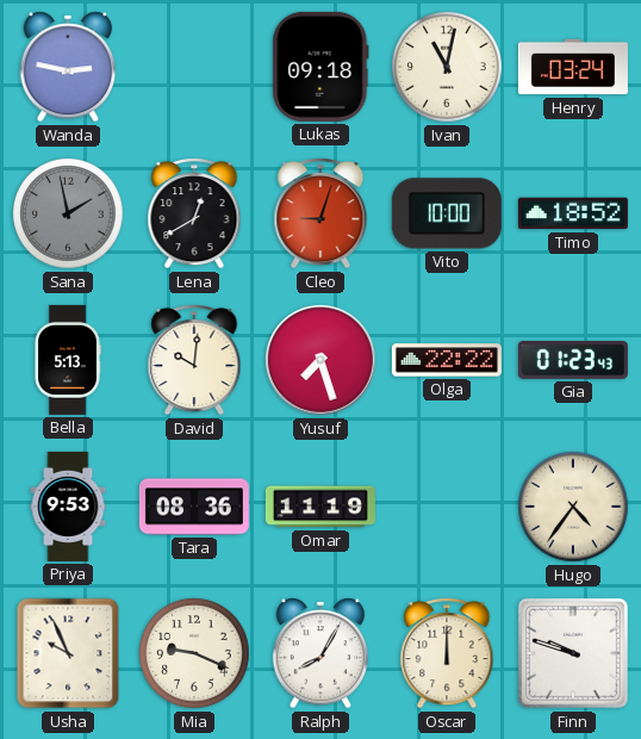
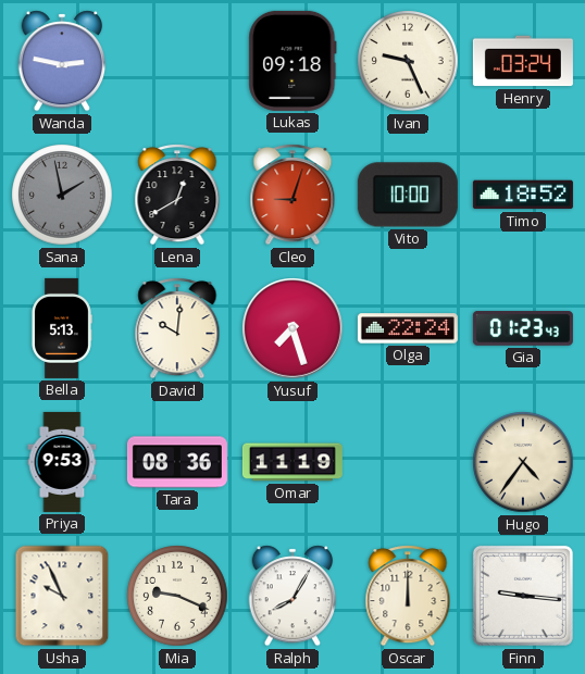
Ivan: 11:02 -> 9:26
Olga: 22:22 -> 22:24
Finn: 9:48 -> 9:16
